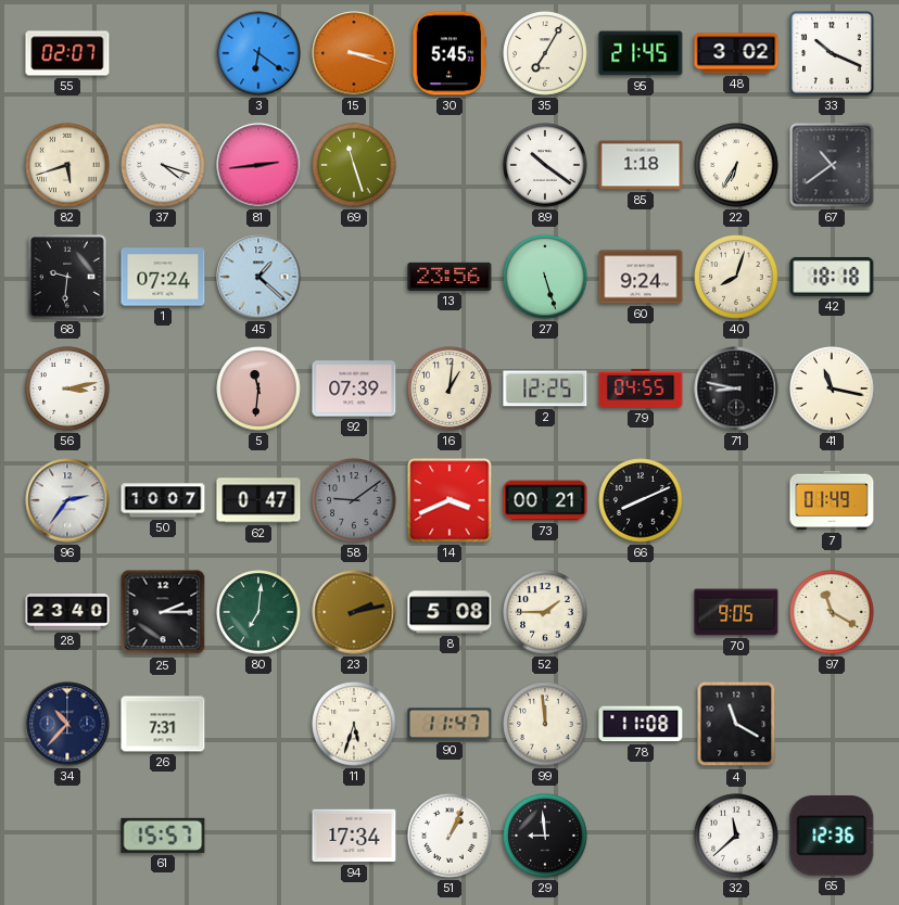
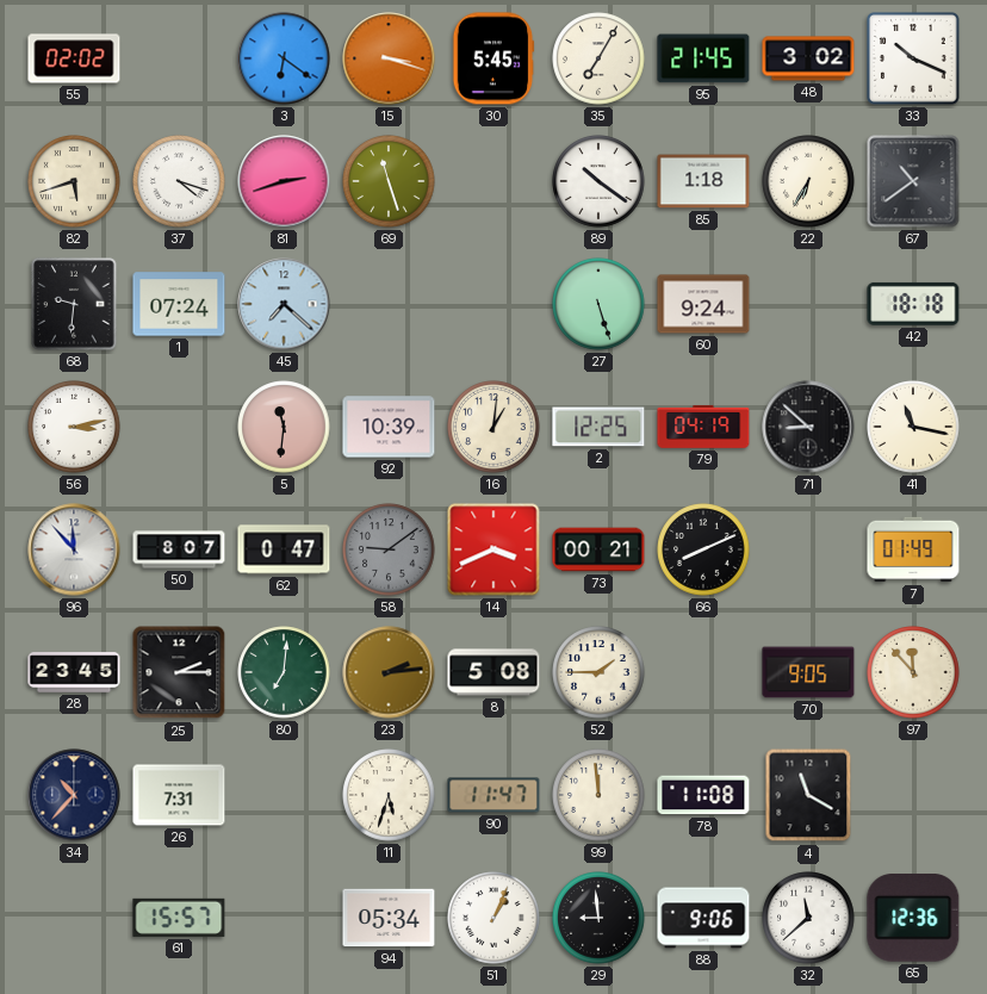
55: 02:07 -> 02:02
81: 2:44 -> 2:42
45: 1:22 -> 7:22
13: 23:56 -> none
40: 8:03 -> none
92: 07:39 -> 10:39
79: 04:55 -> 04:19
71: 8:47 -> 8:52
96: 2:36 -> 11:53
50: 10:07 -> 8:07
28: 23:40 -> 23:45
23: 2:13 -> 2:14
97: 11:20 -> 11:53
94: 17:34 -> 05:34
88: none -> 9:06
